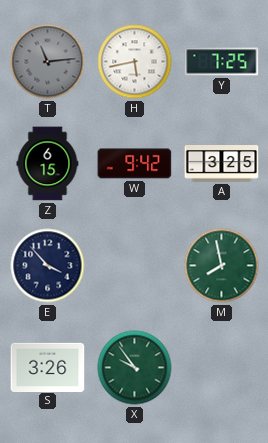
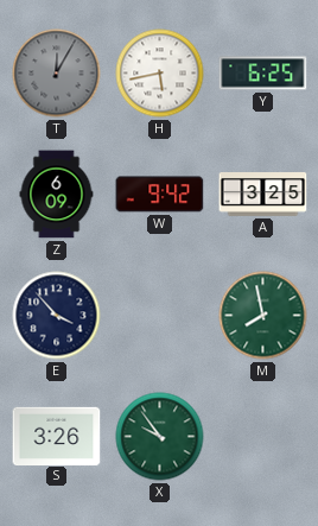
T: 11:14 -> 12:05
Y: 7:25 -> 6:25
Z: 6:15 -> 6:09
